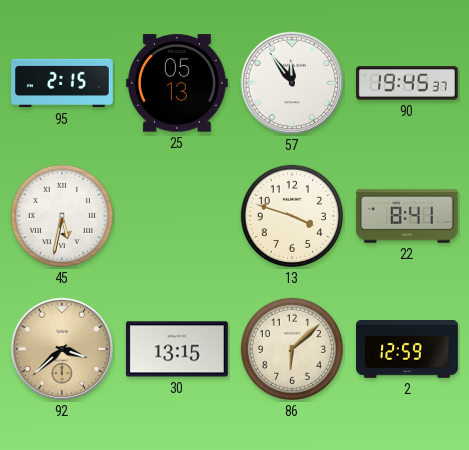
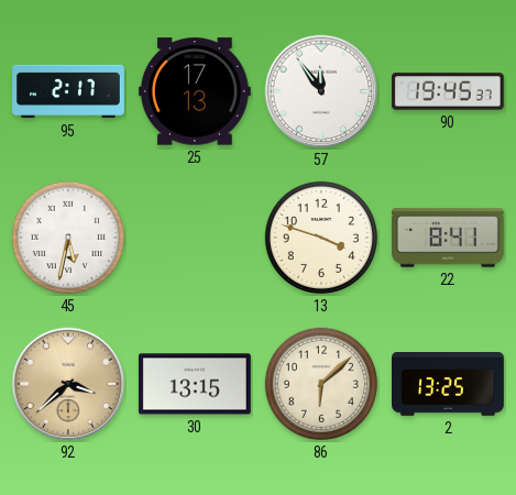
95: 2:15 -> 2:17
25: 05:13 -> 17:13
2: 12:59 -> 13:25
